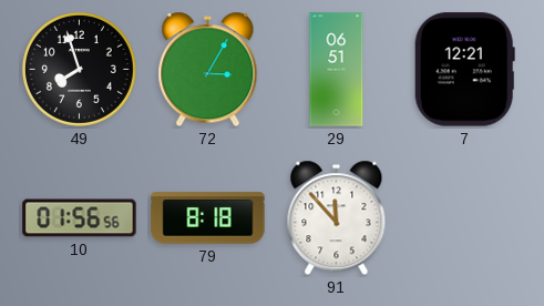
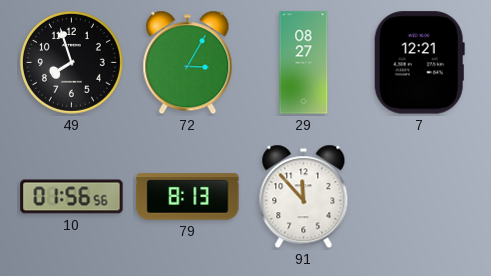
29: 06:51 -> 08:27
79: 8:18 -> 8:13
